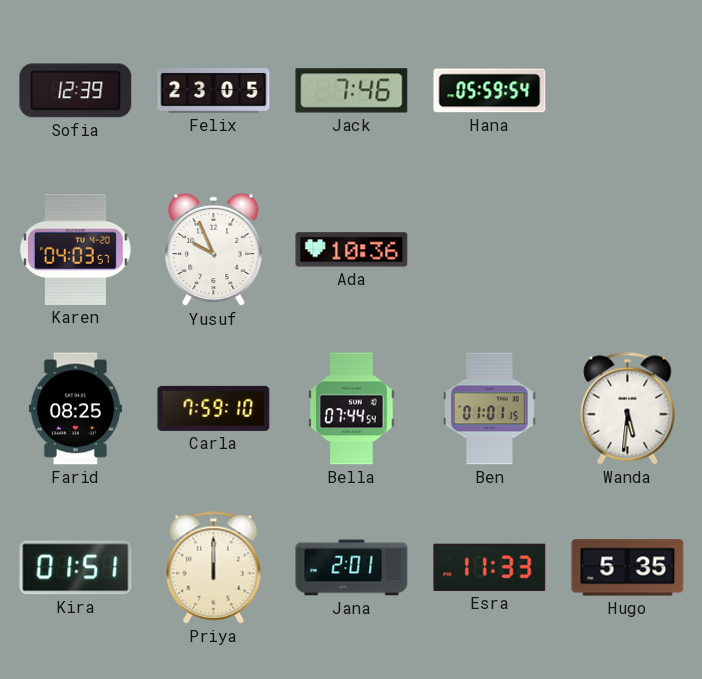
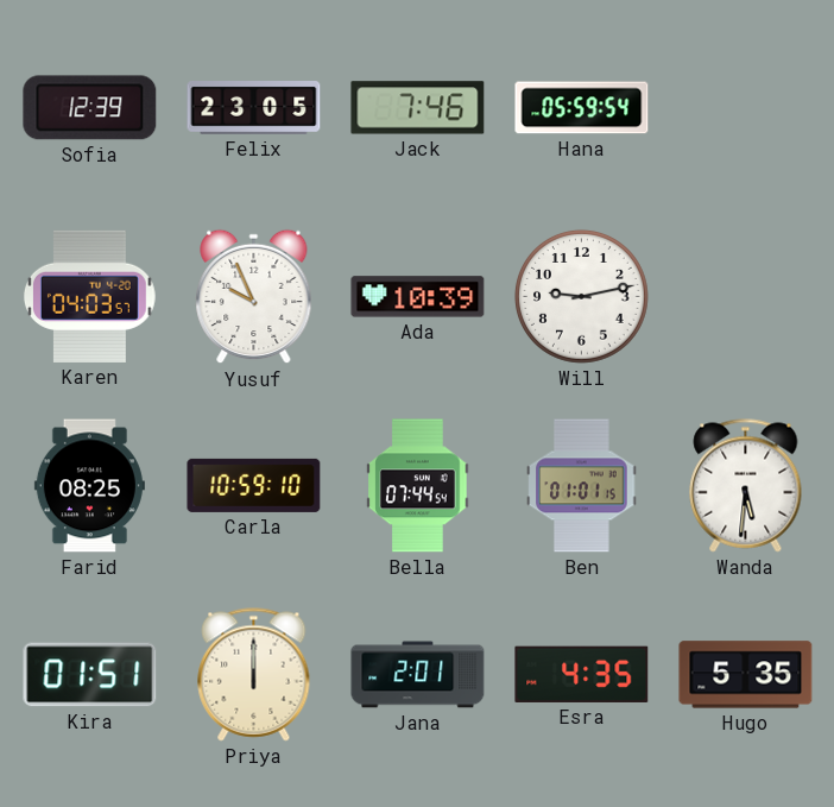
Ada: 10:36 -> 10:39
Will: none -> 9:13
Carla: 7:59 -> 10:59
Esra: 11:33 -> 4:35
